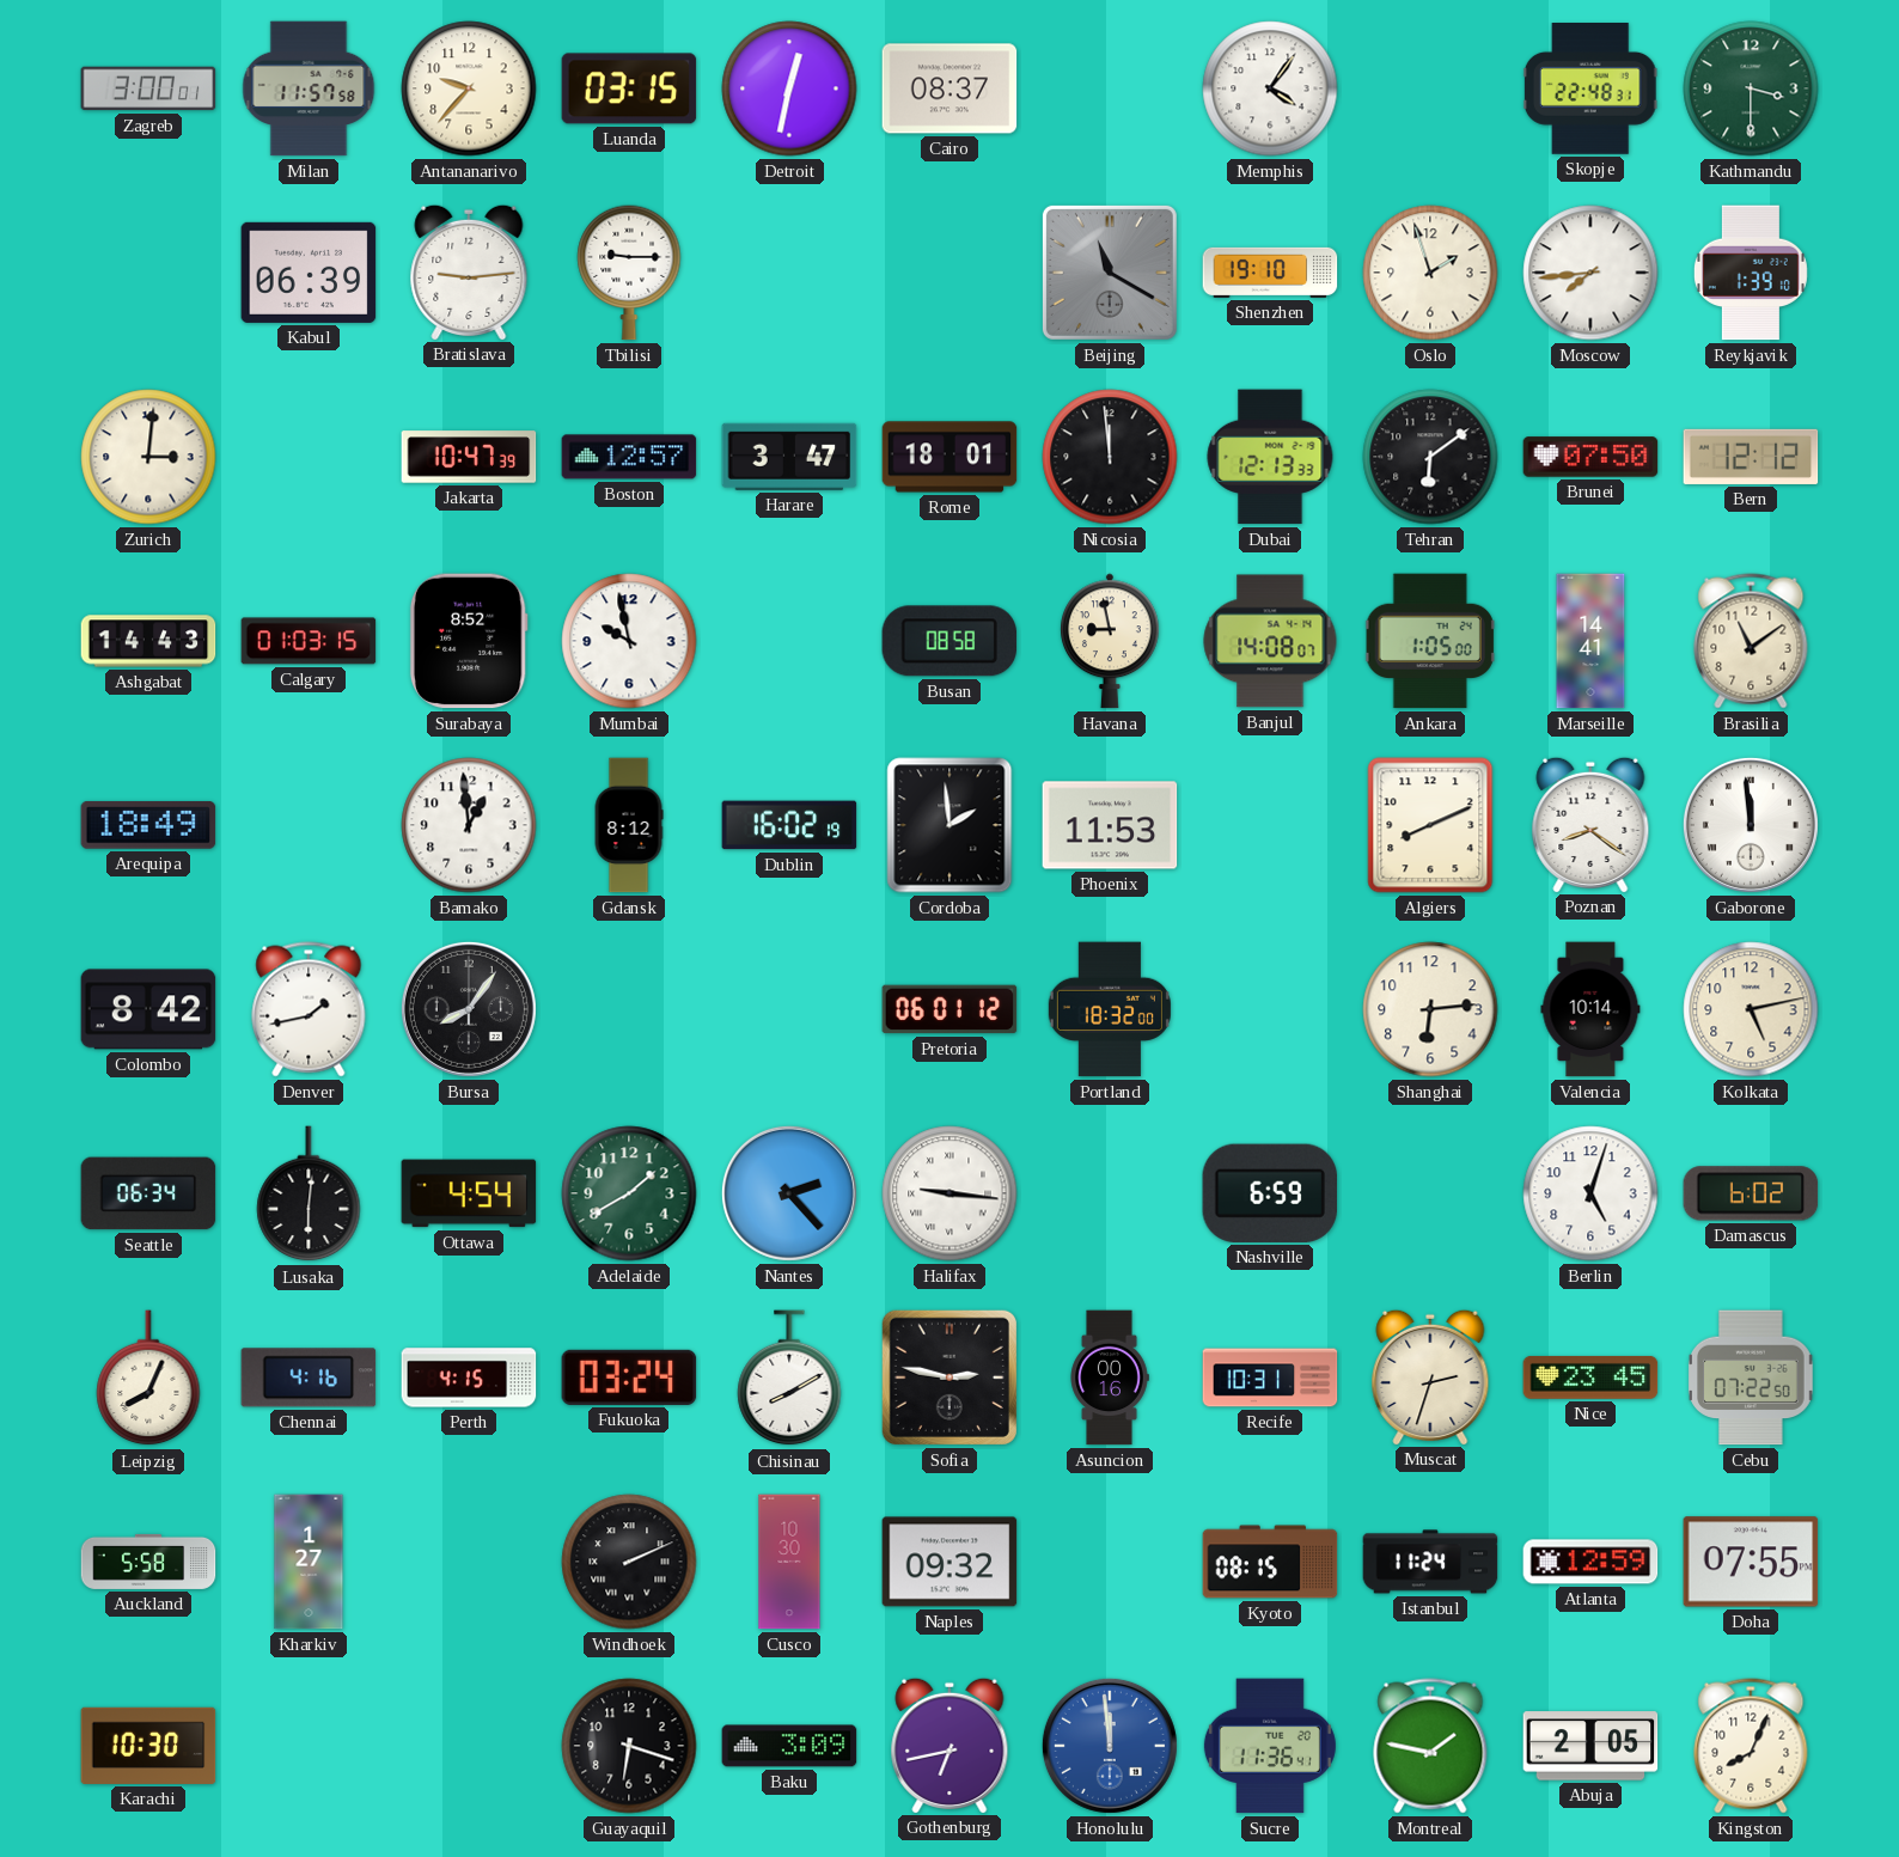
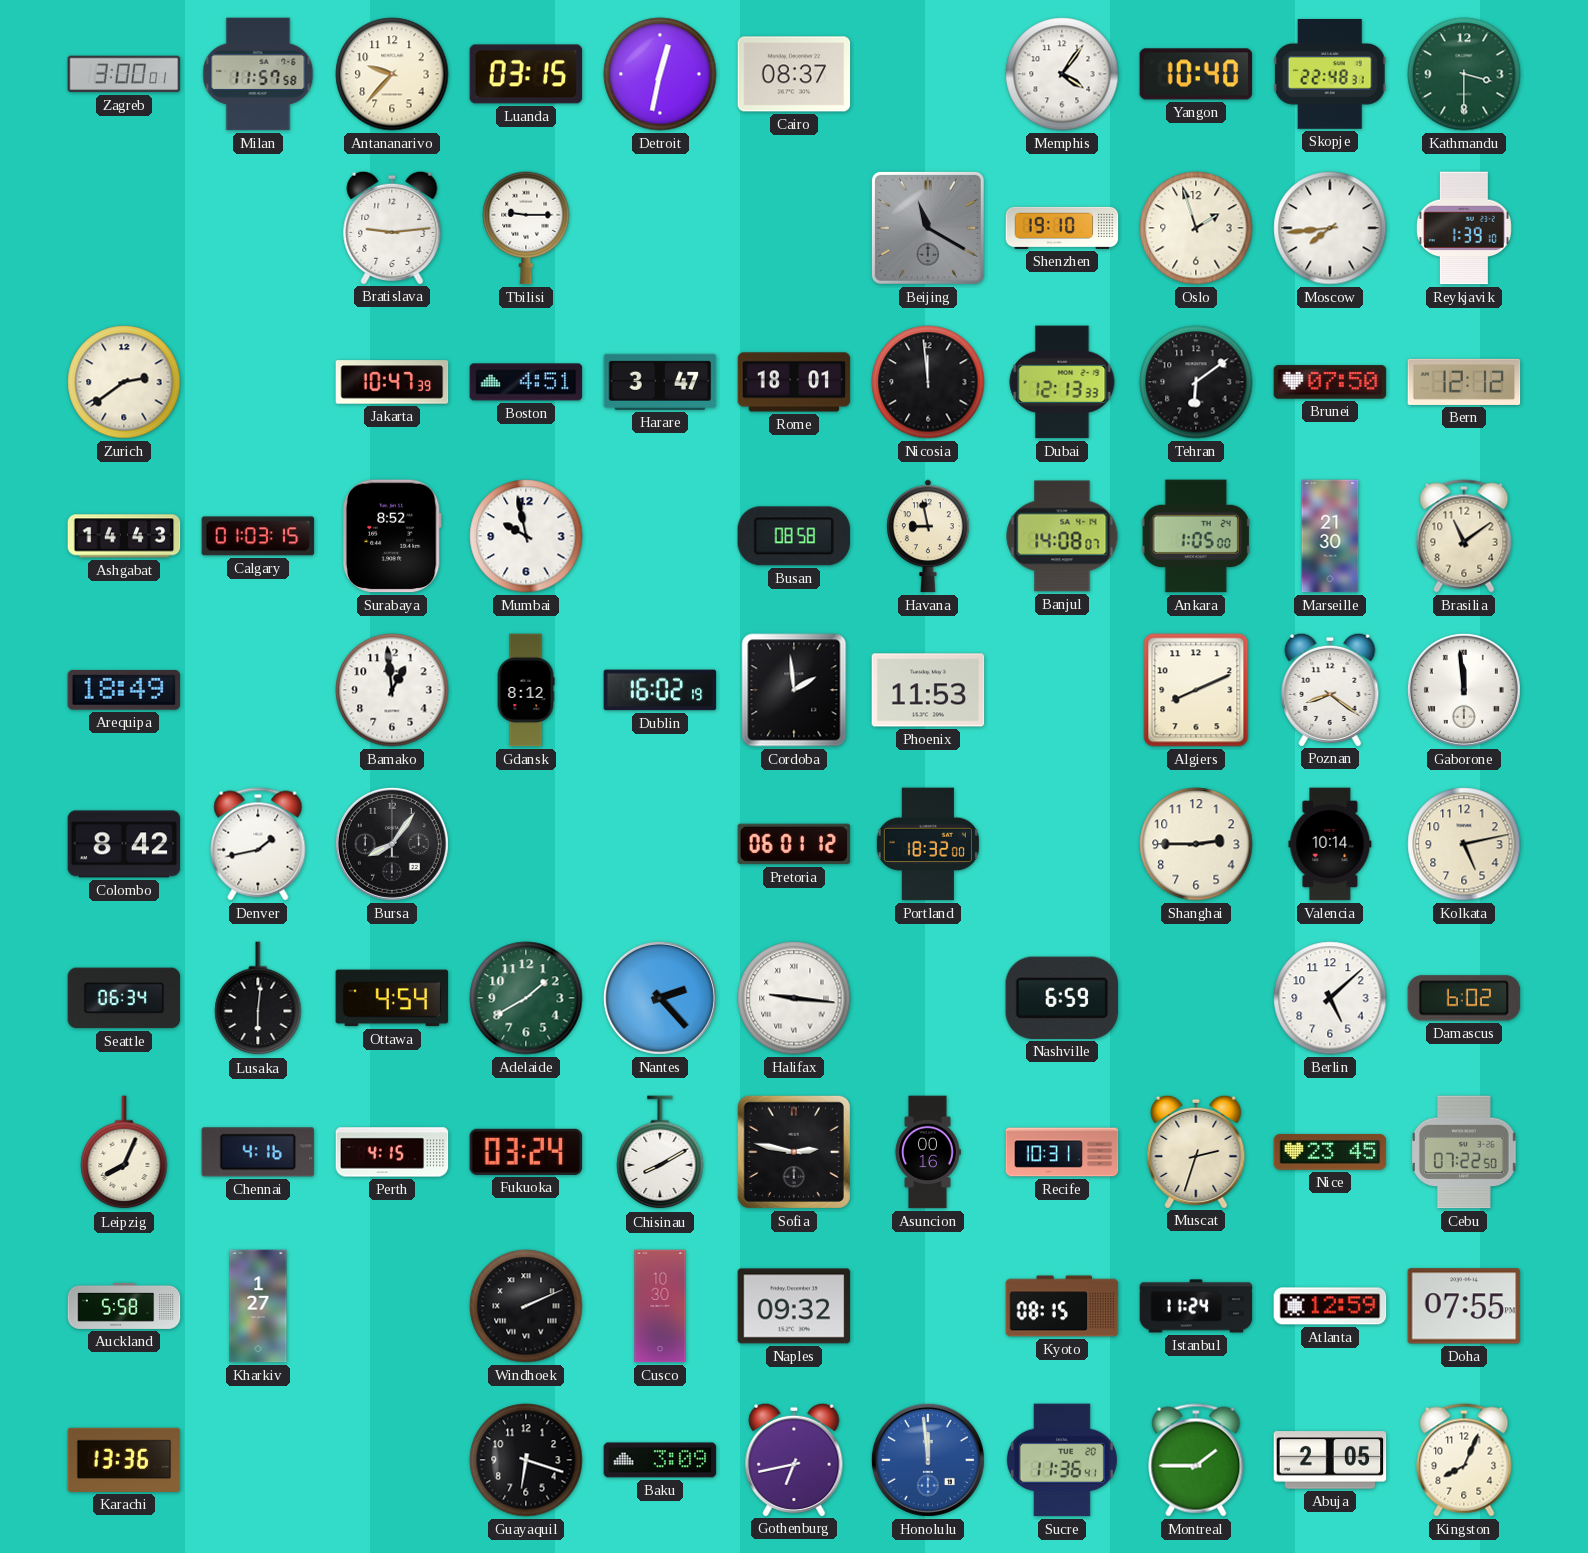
Yangon: none -> 10:40
Kabul: 06:39 -> none
Zurich: 3:01 -> 2:39
Boston: 12:57 -> 4:51
Marseille: 14:41 -> 21:30
Shanghai: 6:14 -> 2:45
Berlin: 5:03 -> 5:08
Karachi: 10:30 -> 13:36
Montreal: 1:47 -> 1:45
